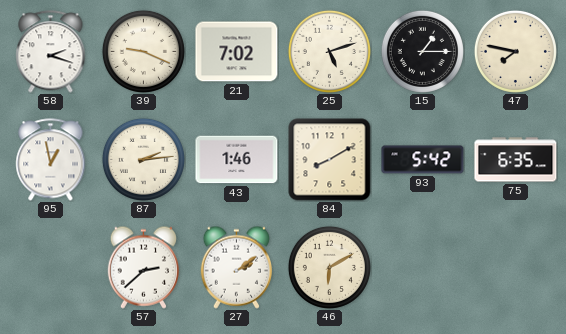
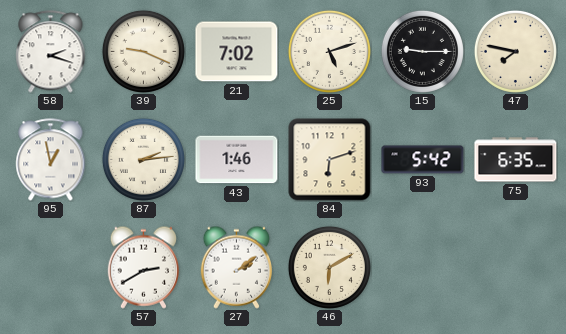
15: 1:15 -> 9:15
84: 8:10 -> 6:12
57: 2:38 -> 2:40
